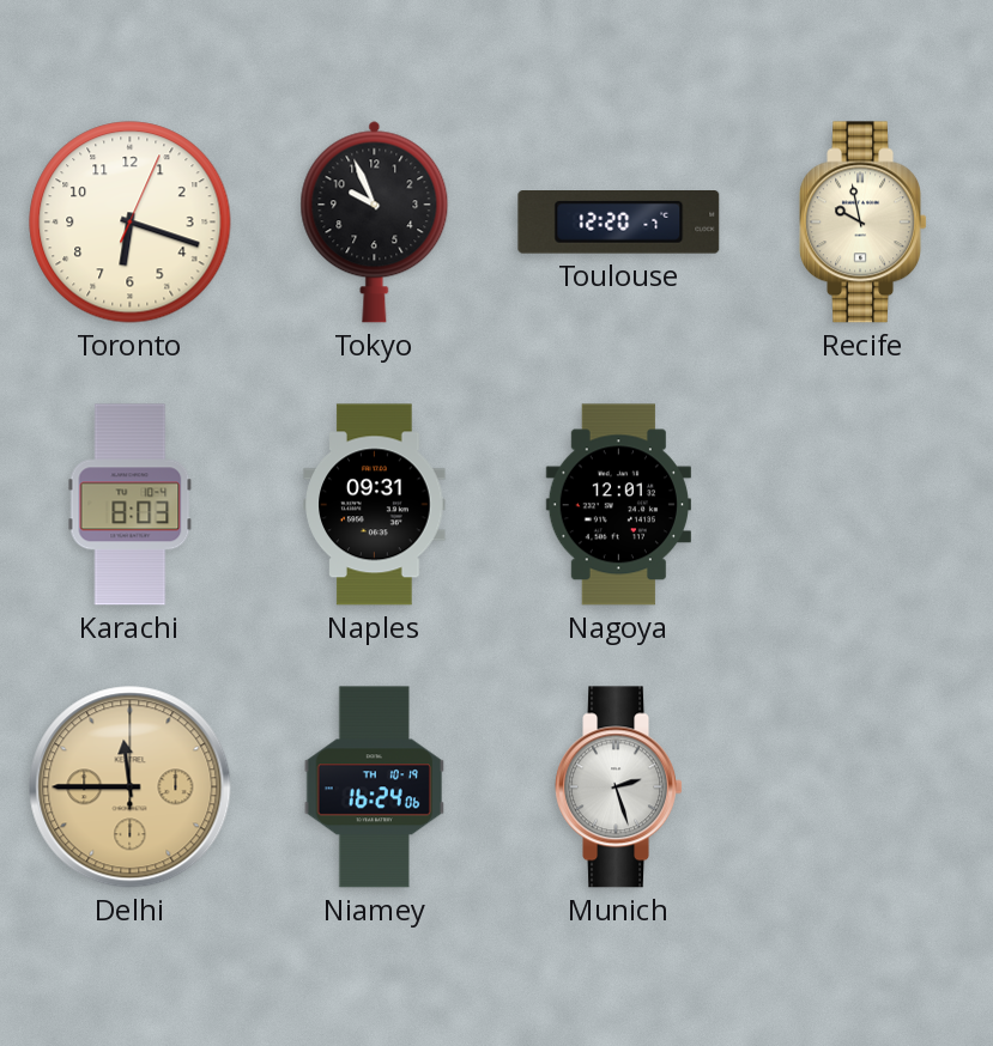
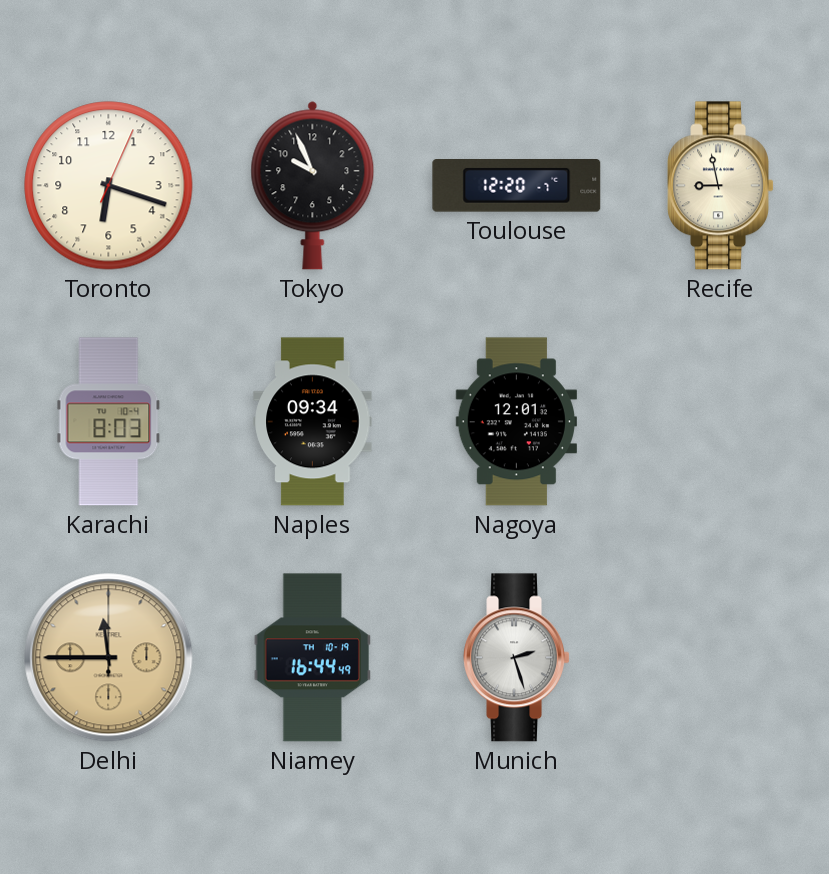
Recife: 9:58 -> 8:58
Naples: 09:31 -> 09:34
Niamey: 16:24 -> 16:44
